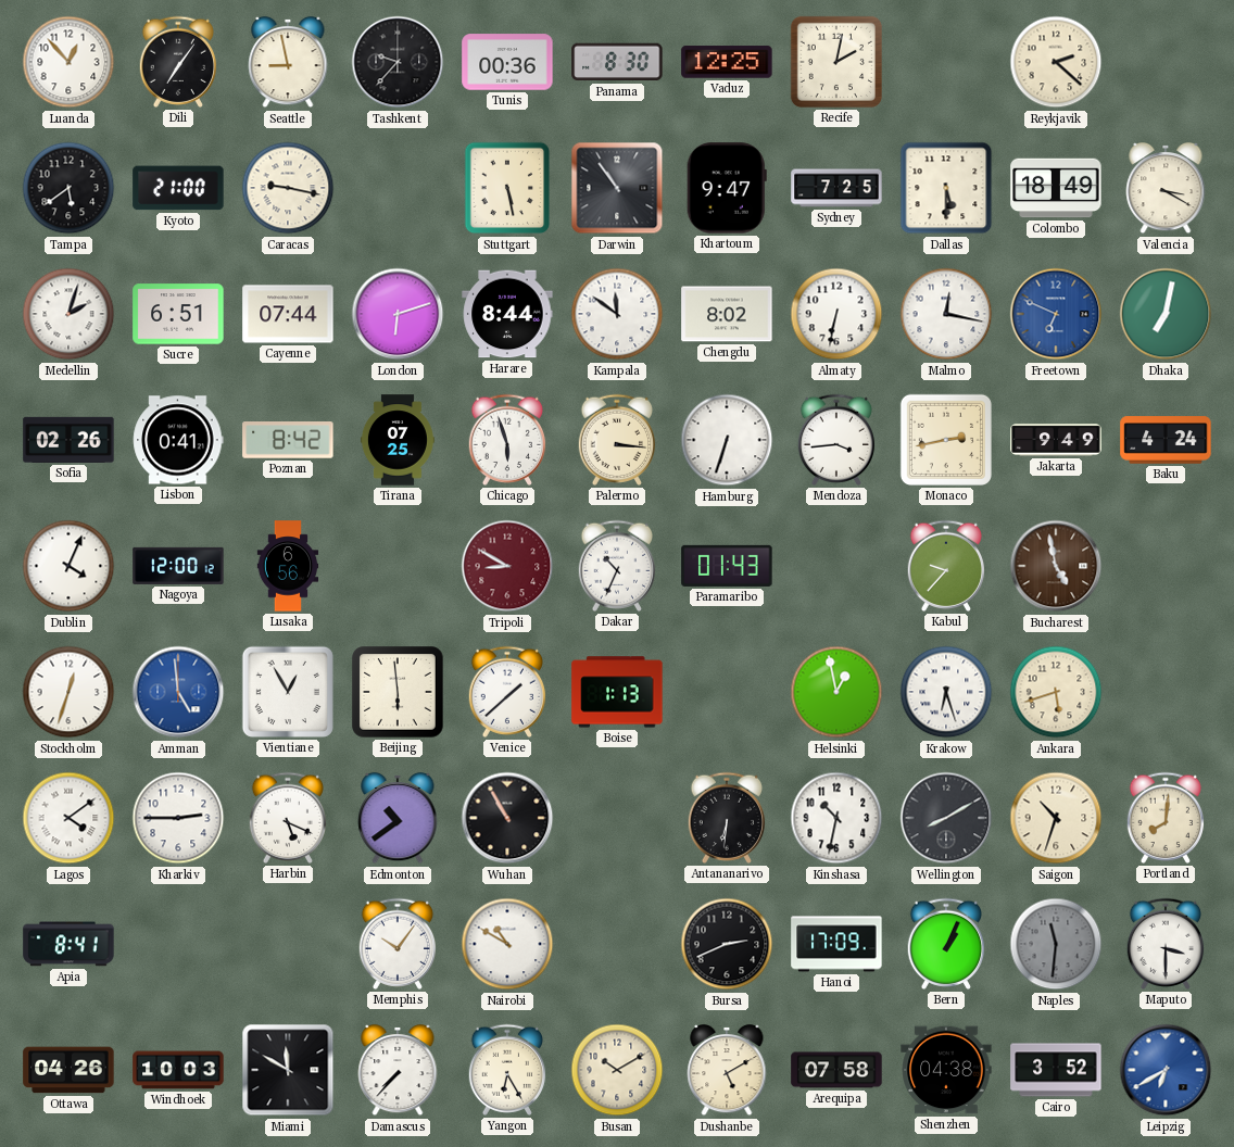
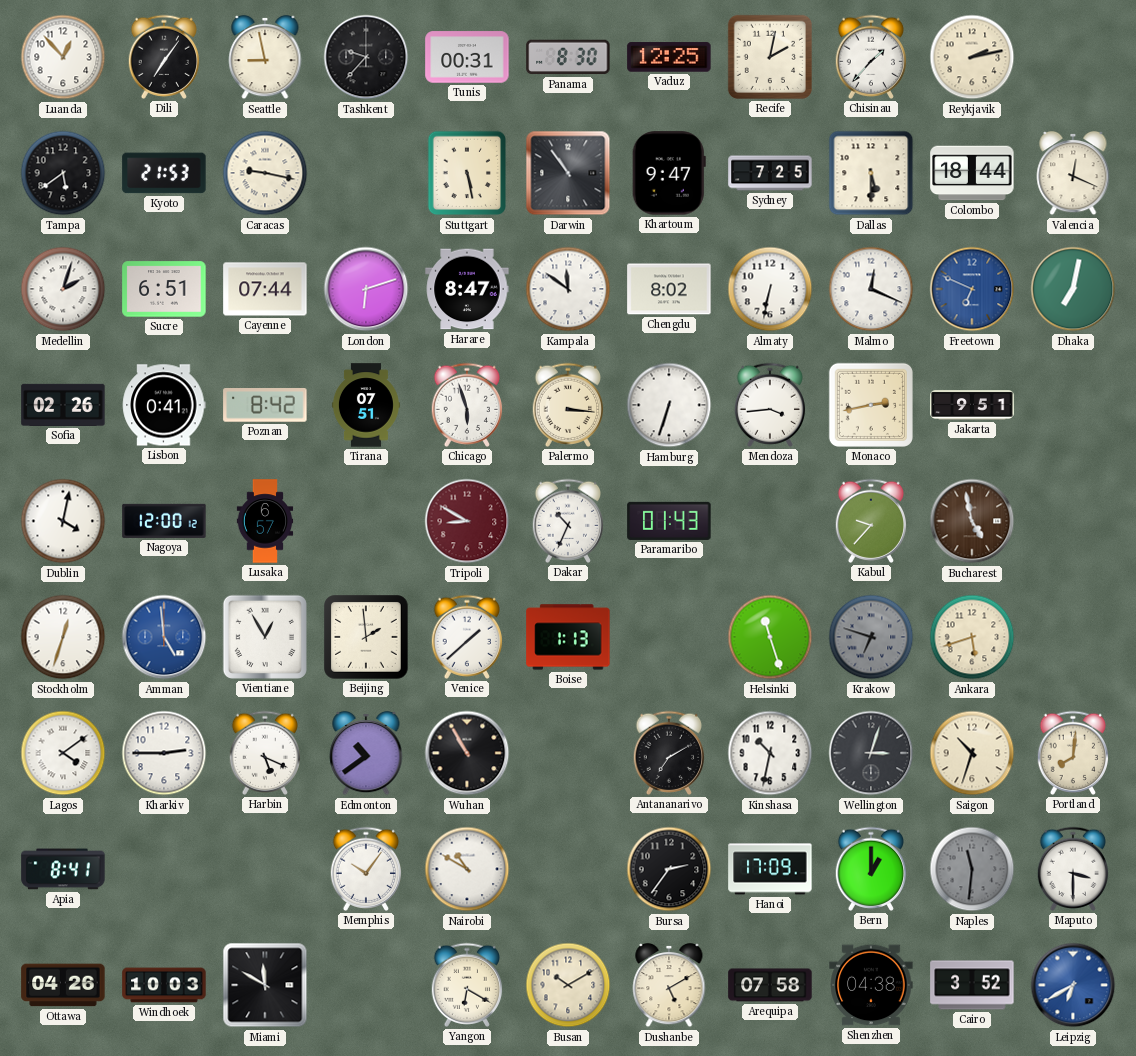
Tunis: 00:36 -> 00:31
Chisinau: none -> 1:37
Reykjavik: 2:22 -> 2:13
Kyoto: 21:00 -> 21:53
Colombo: 18:49 -> 18:44
Valencia: 3:20 -> 12:19
Harare: 8:44 -> 8:47
Malmo: 12:17 -> 12:19
Tirana: 07:25 -> 07:51
Jakarta: 9:49 -> 9:51
Baku: 4:24 -> none
Dublin: 4:04 -> 4:02
Lusaka: 6:56 -> 6:57
Beijing: 5:59 -> 1:59
Helsinki: 12:58 -> 11:27
Krakow: 6:27 -> 6:48
Krakow dial: white -> grey
Antananarivo: 6:31 -> 7:10
Wellington: 8:10 -> 3:03
Bursa: 2:41 -> 2:36
Bern: 1:04 -> 1:00
Damascus: 7:37 -> none
Yangon: 6:25 -> 6:20
